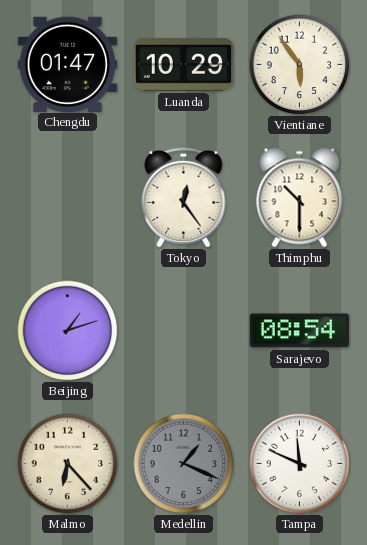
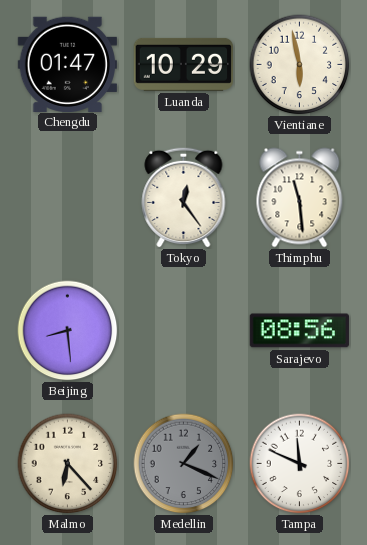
Vientiane: 5:54 -> 5:58
Thimphu: 10:30 -> 11:29
Beijing: 1:12 -> 8:29
Sarajevo: 08:54 -> 08:56
